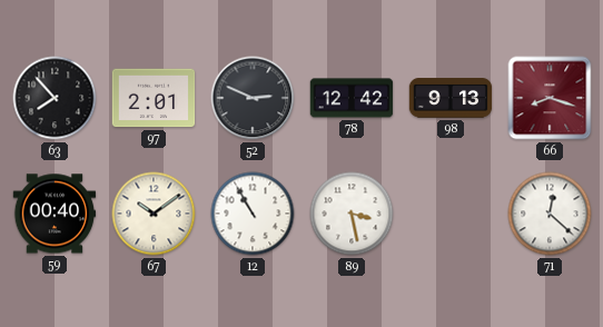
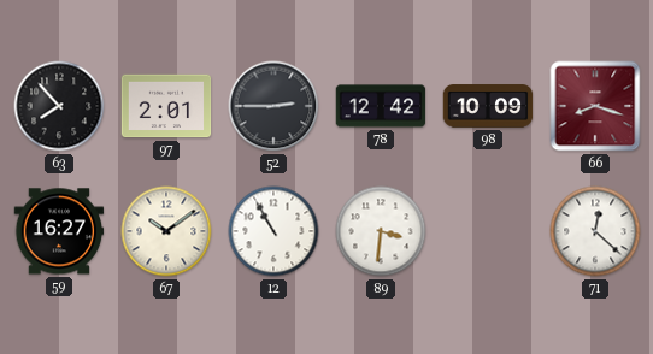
52: 2:49 -> 2:45
98: 9:13 -> 10:09
59: 00:40 -> 16:27
89: 3:28 -> 3:31
